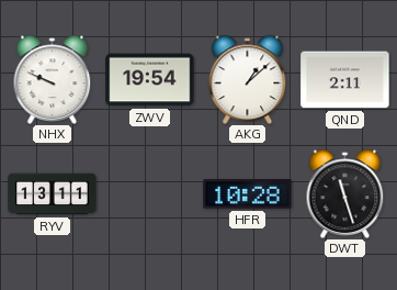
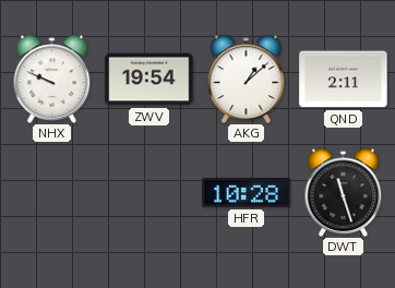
RYV: 13:11 -> none
